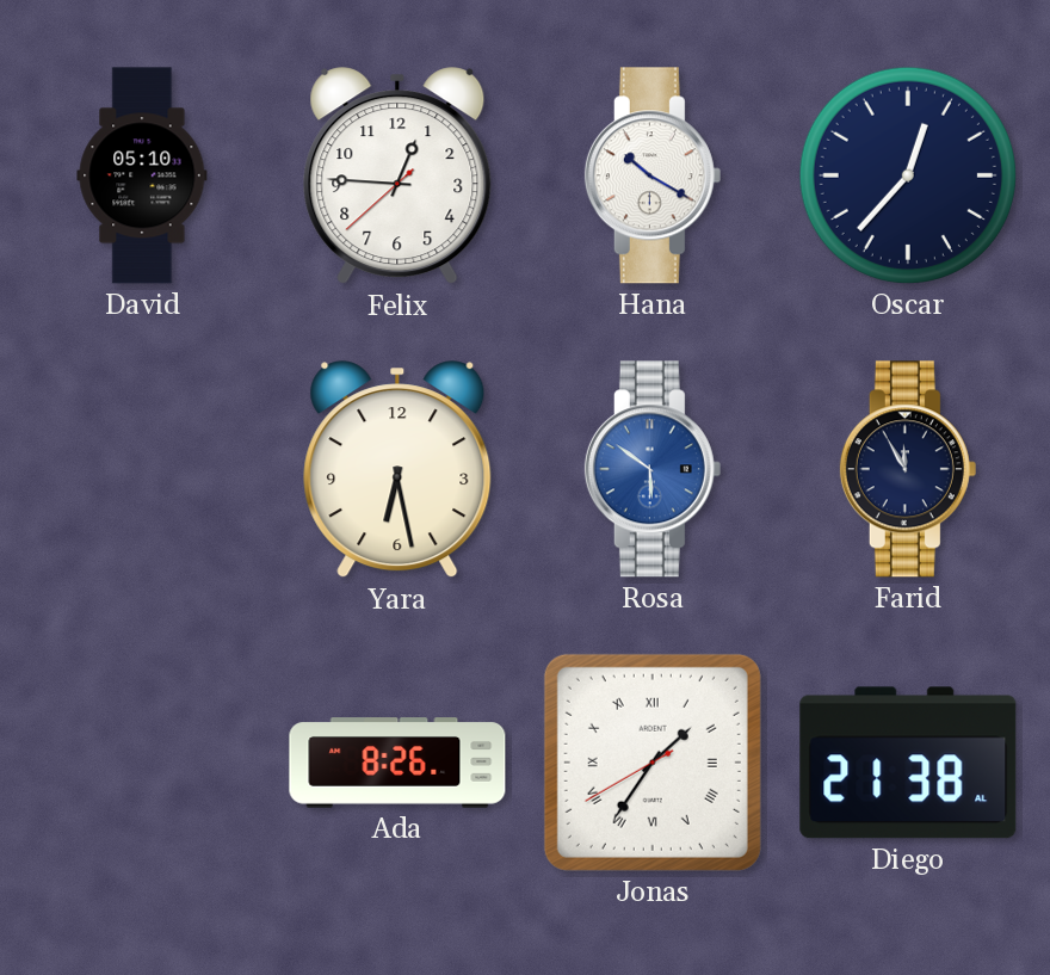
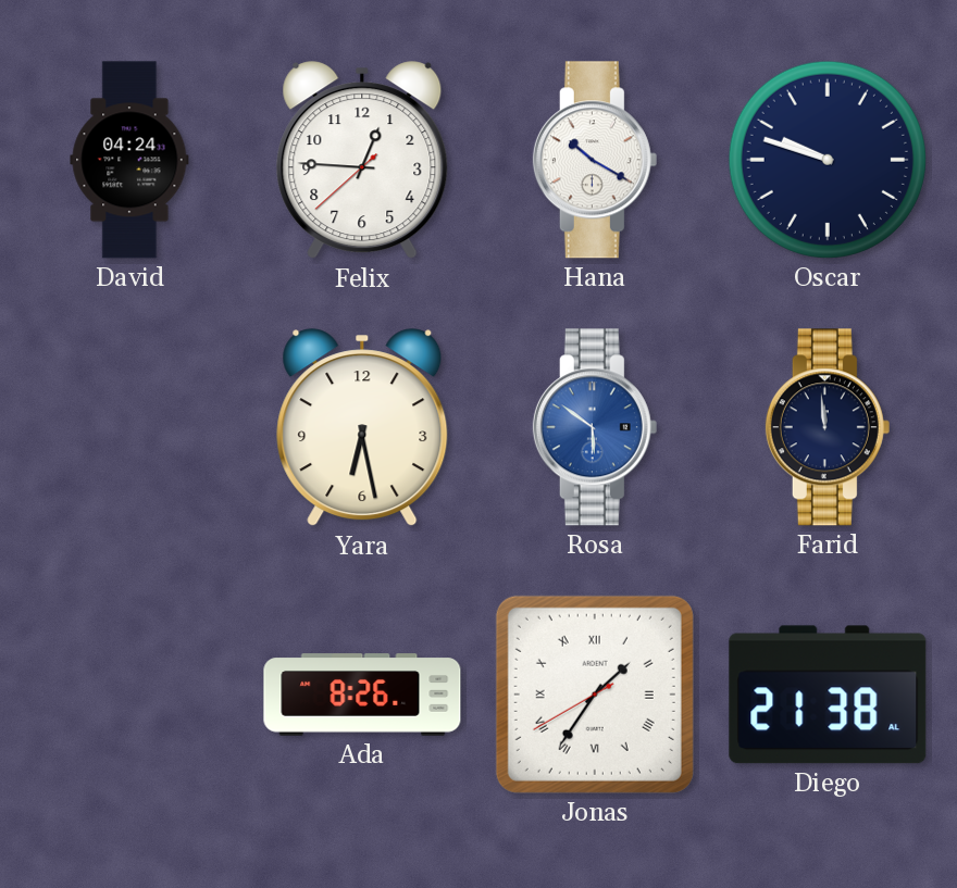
David: 05:10 -> 04:24
Oscar: 12:37 -> 9:48
Farid: 11:55 -> 11:59
